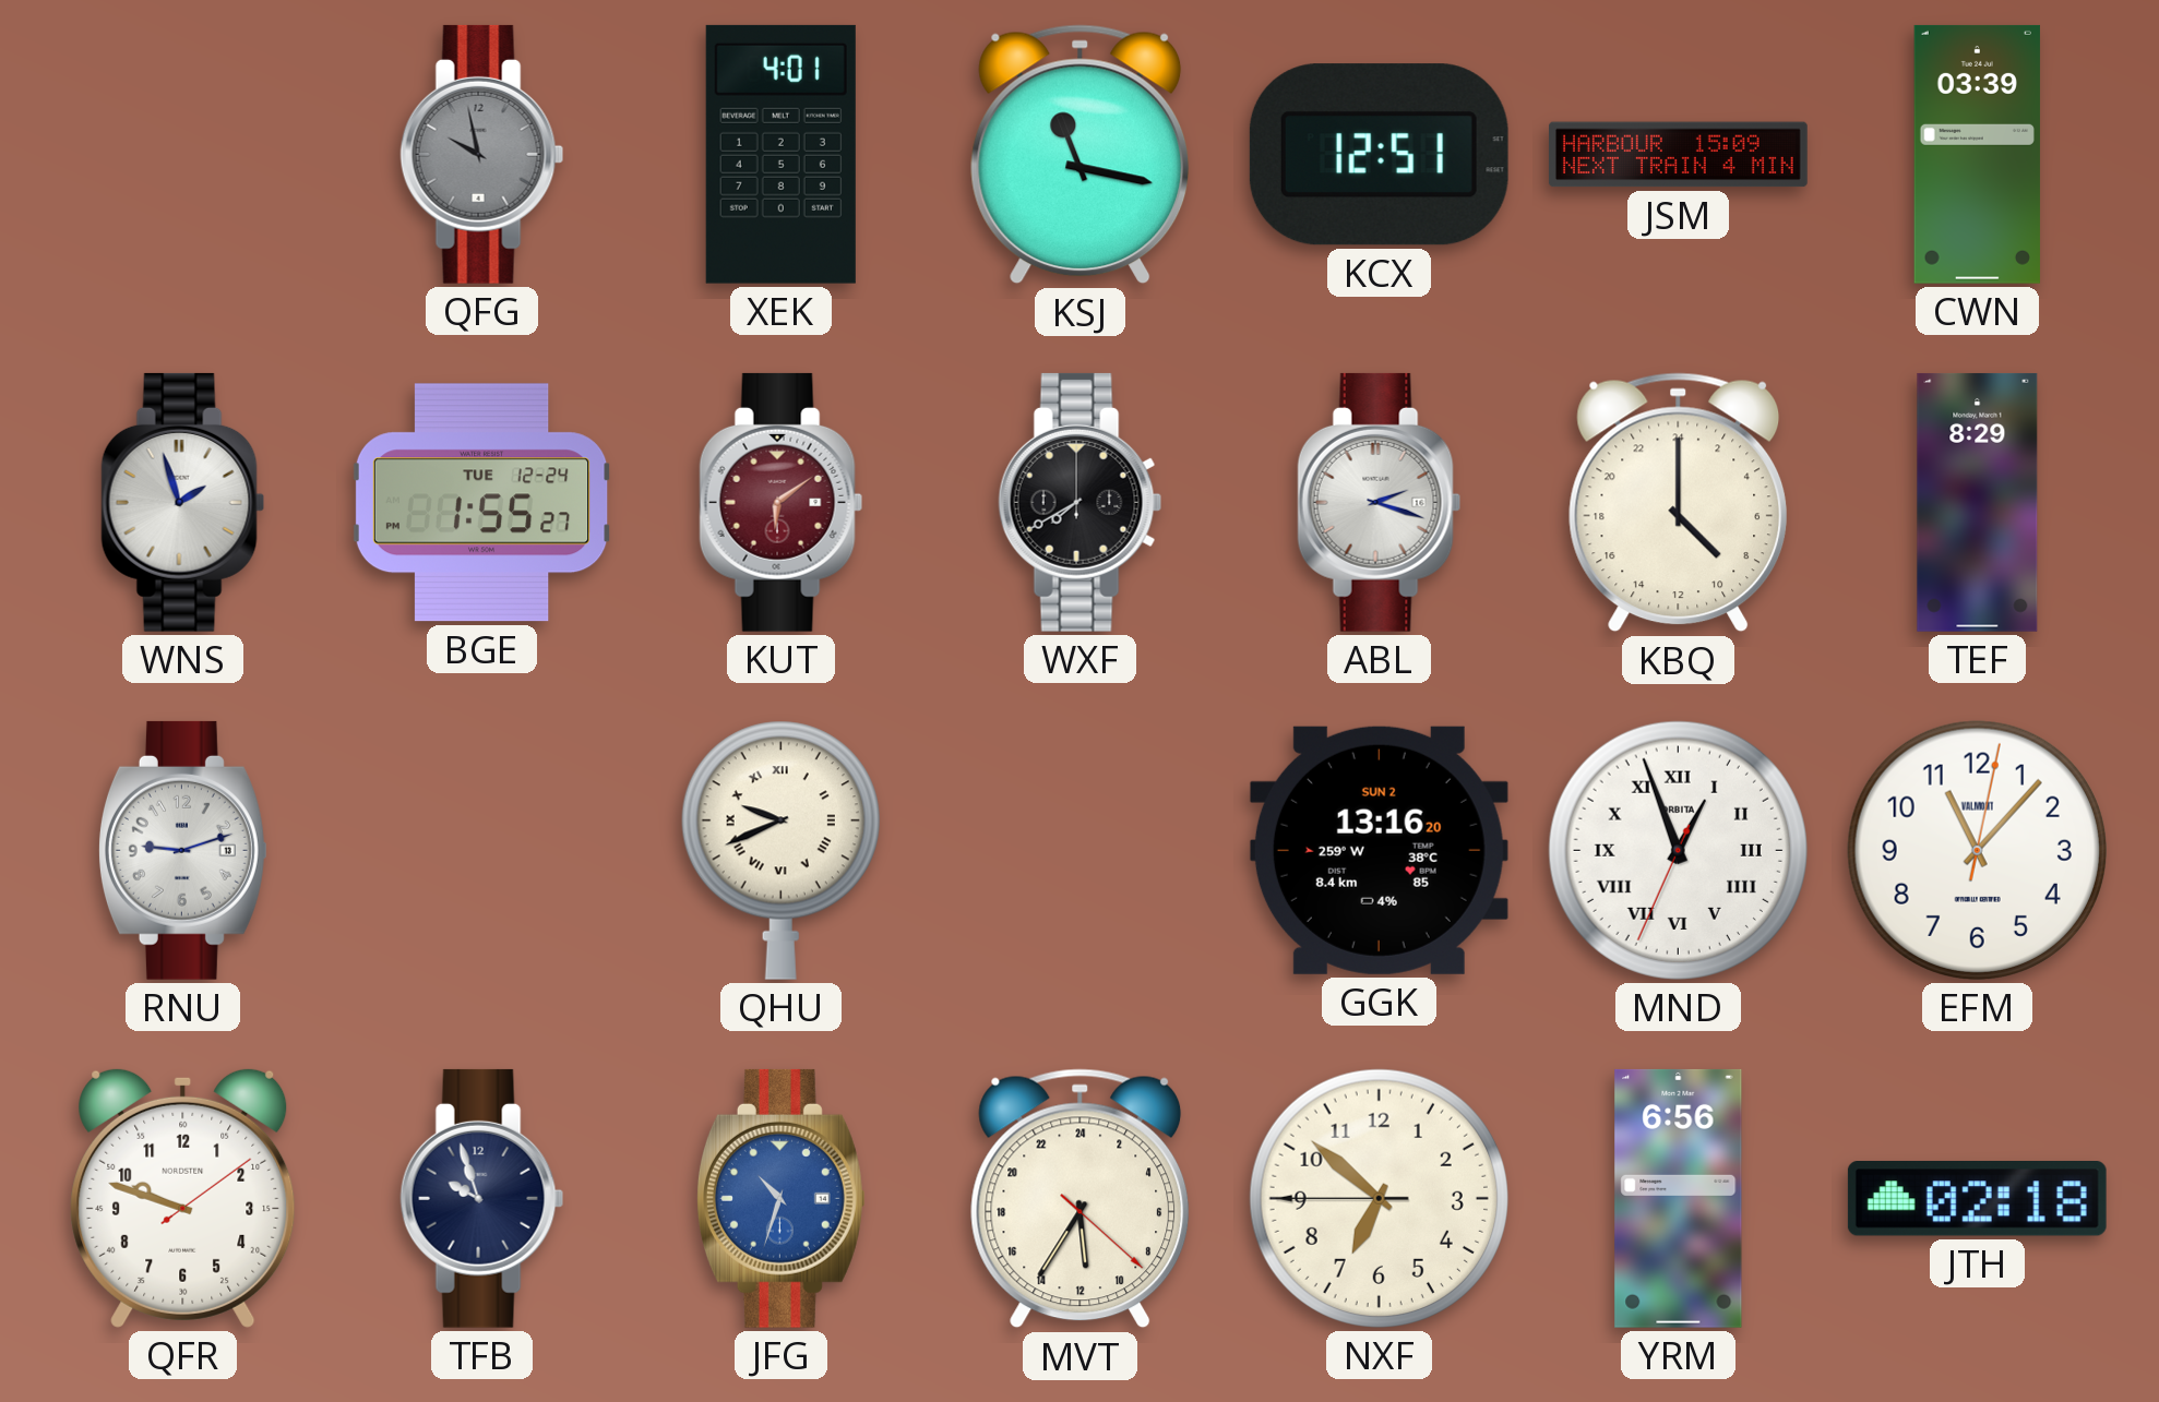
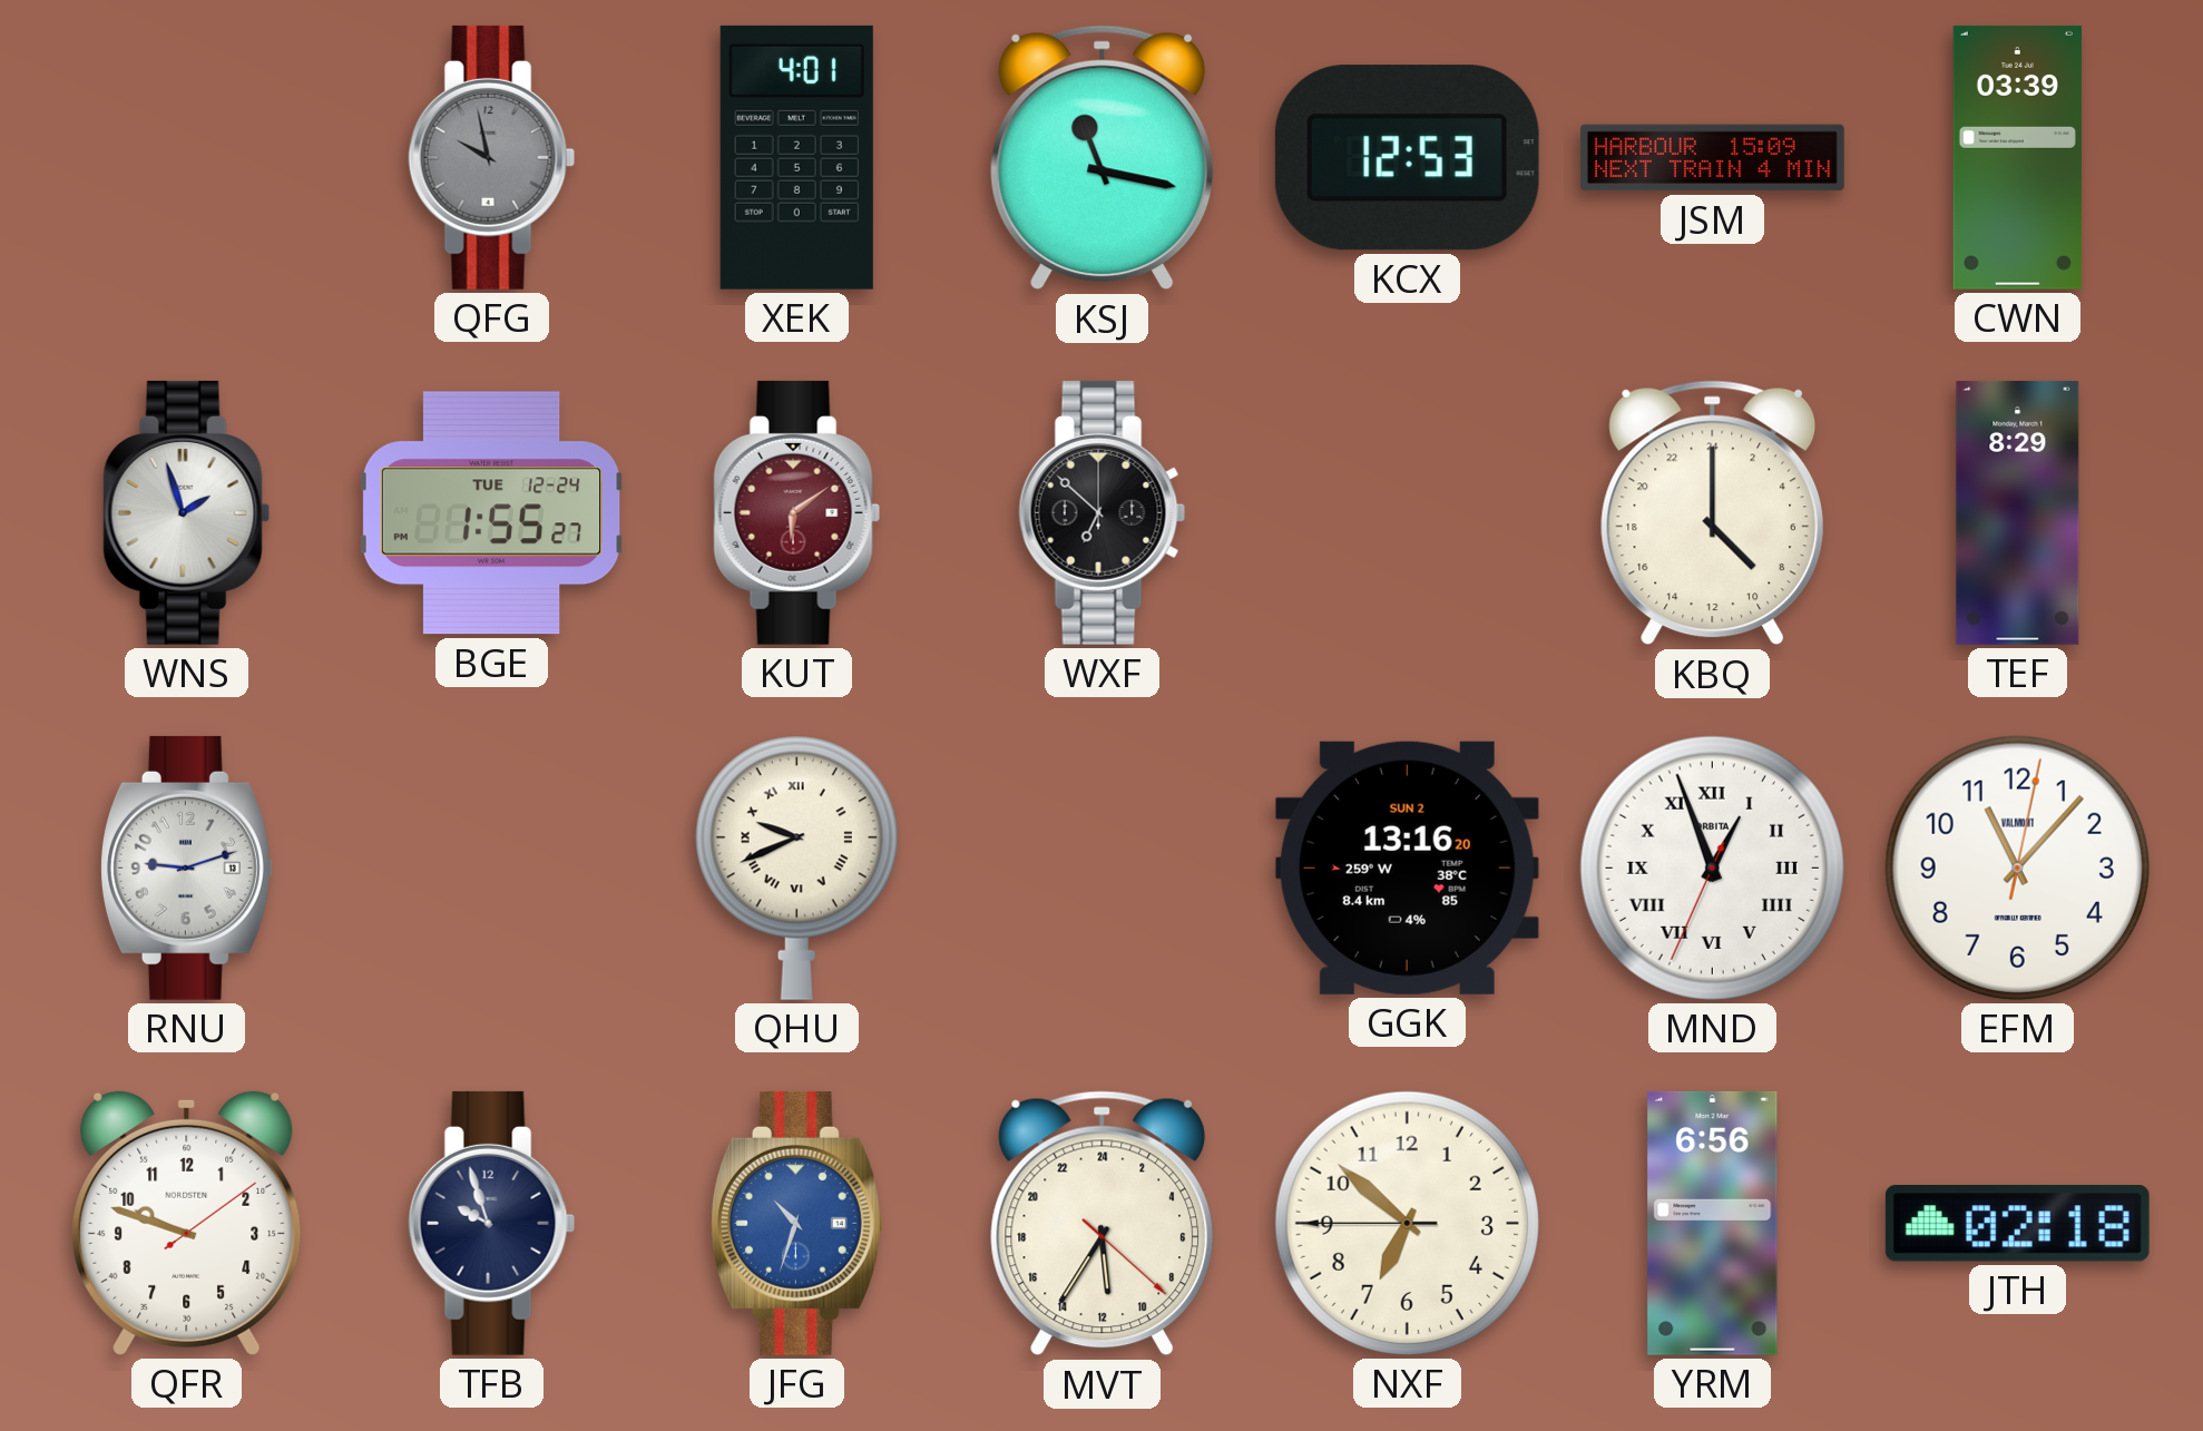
KCX: 12:51 -> 12:53
WXF: 7:40 -> 6:52
ABL: 2:18 -> none
